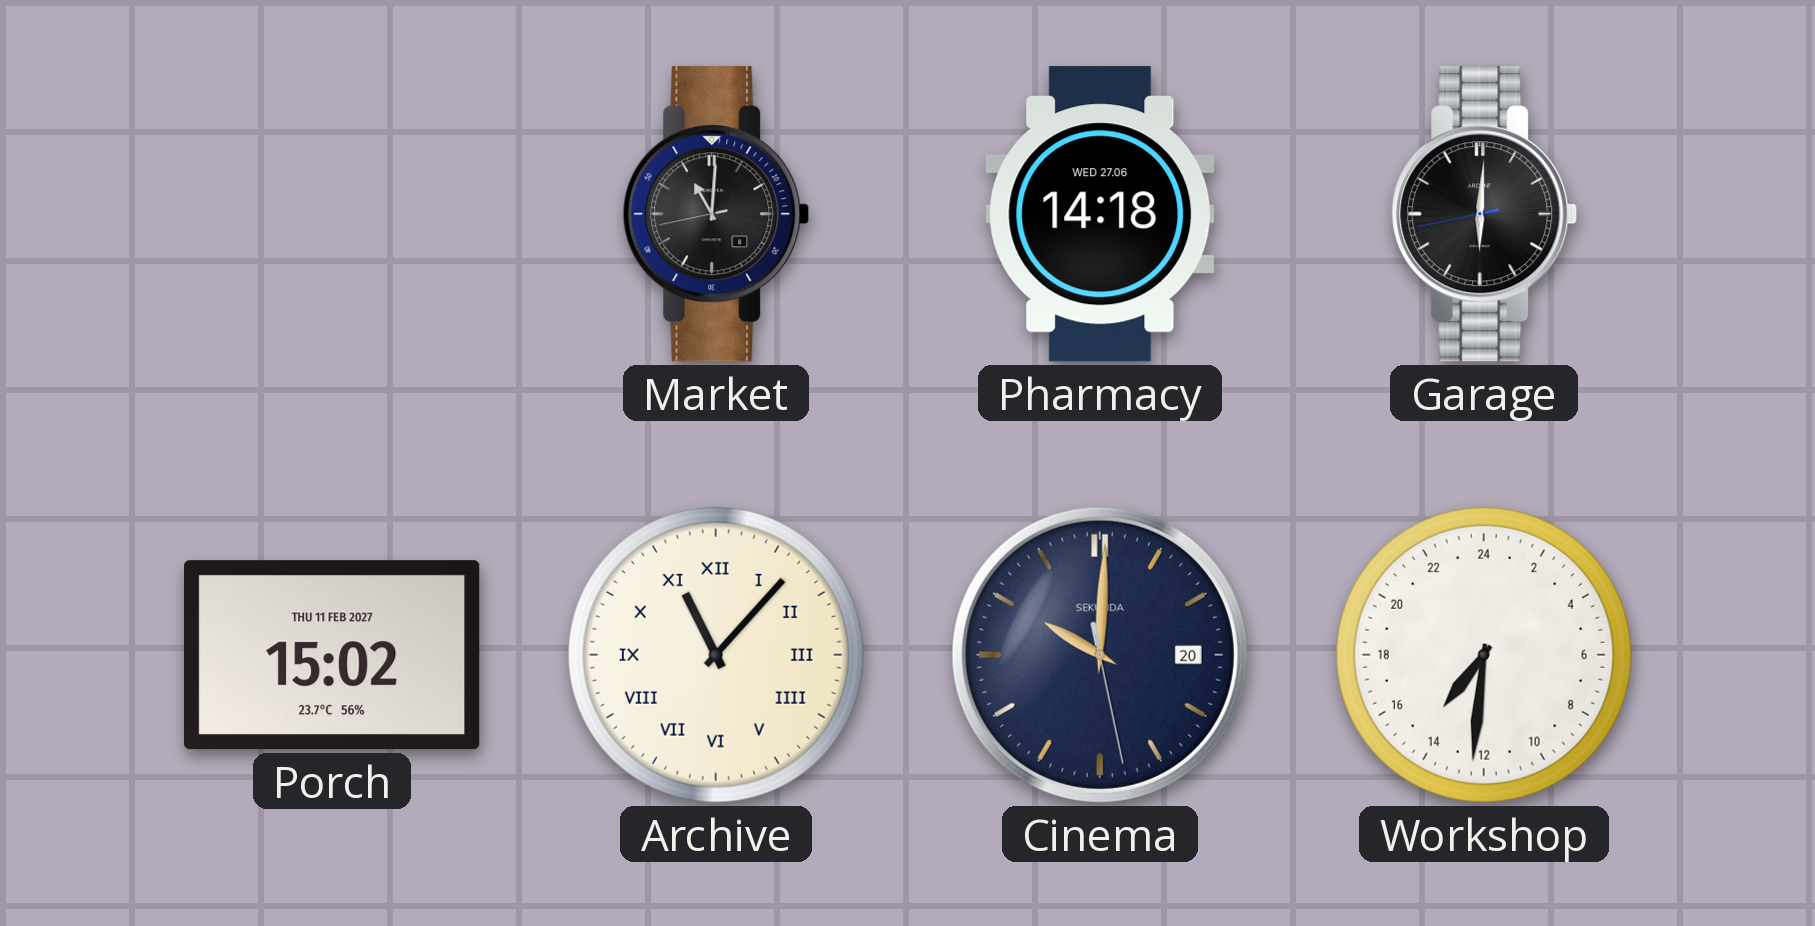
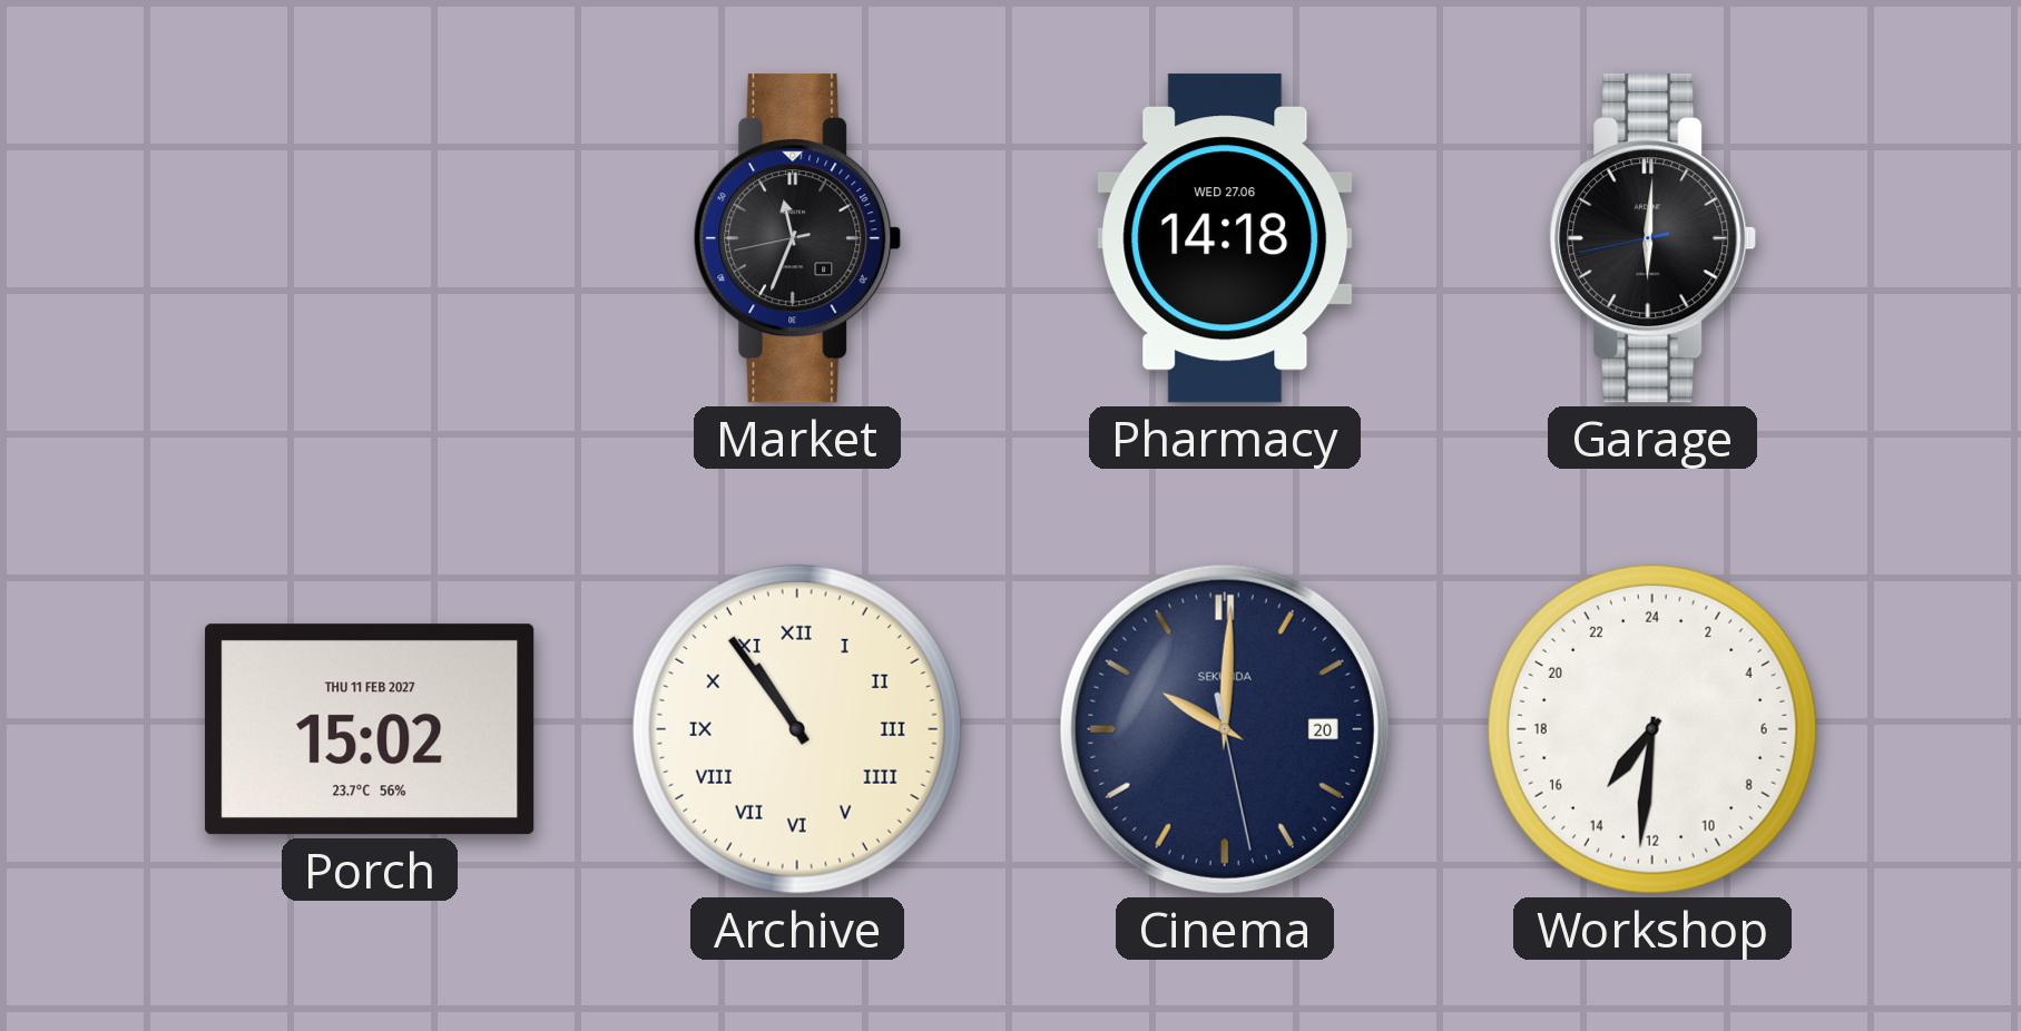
Market: 11:00 -> 11:33
Archive: 11:07 -> 10:54
